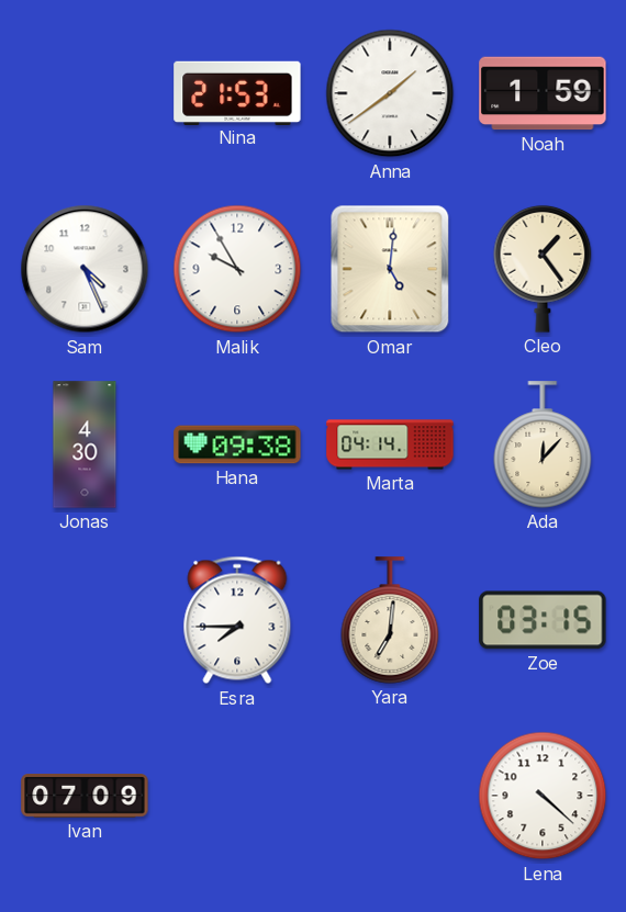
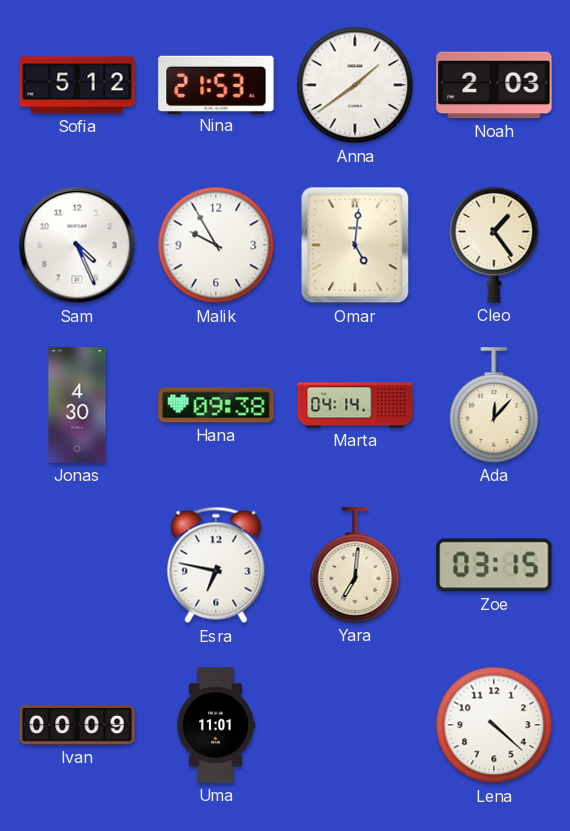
Sofia: none -> 5:12
Noah: 1:59 -> 2:03
Esra: 7:45 -> 6:47
Ivan: 07:09 -> 00:09
Uma: none -> 11:01
